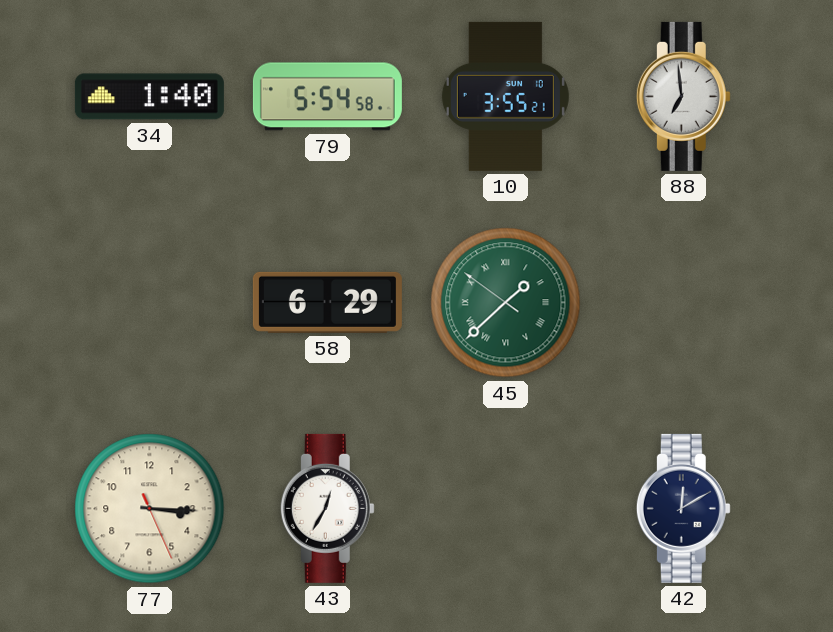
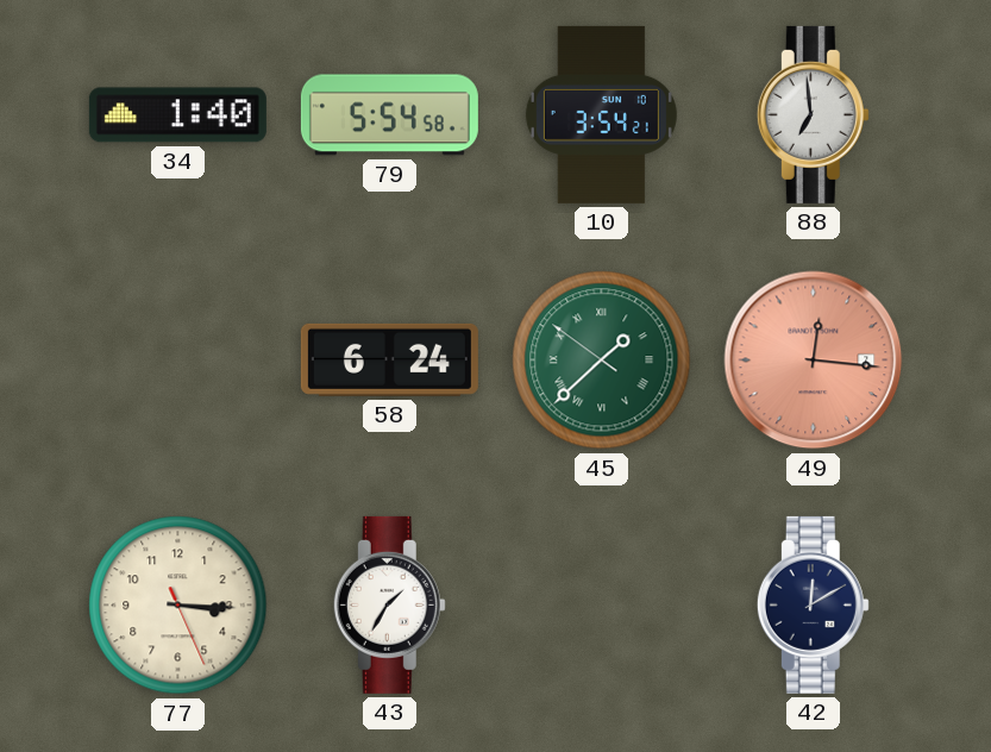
10: 3:55 -> 3:54
58: 6:29 -> 6:24
49: none -> 12:16
43: 12:35 -> 1:35
